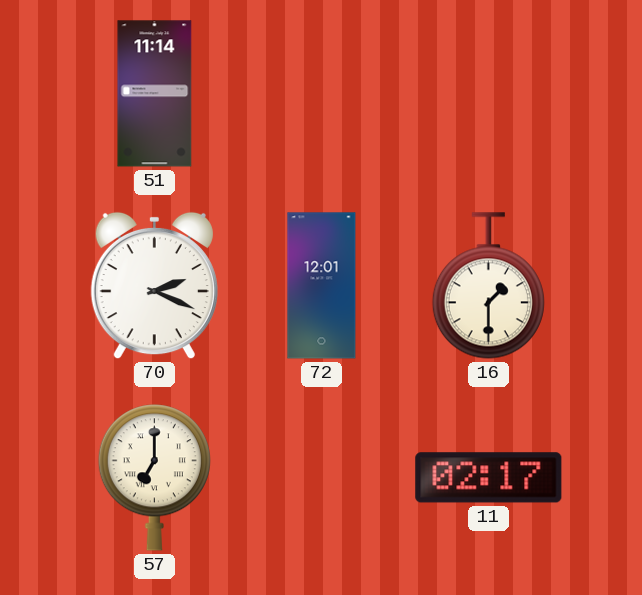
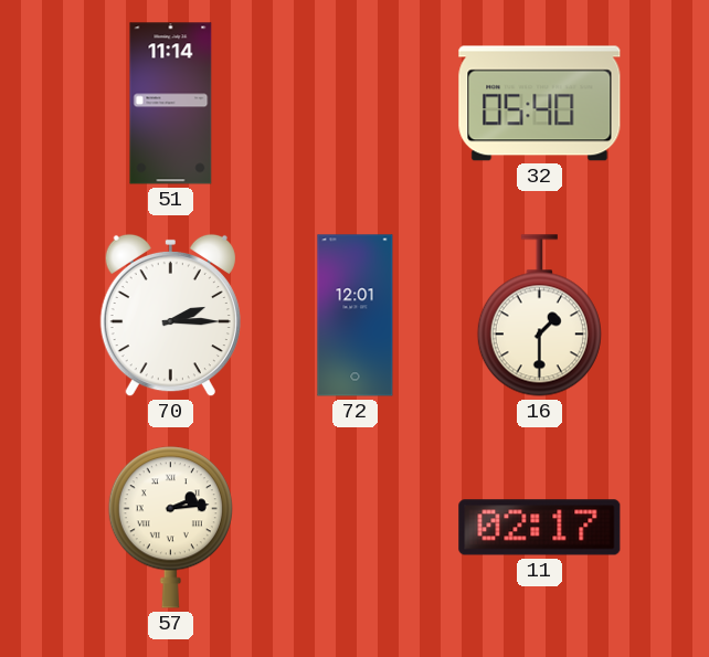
32: none -> 05:40
70: 2:19 -> 2:15
57: 7:00 -> 2:14
